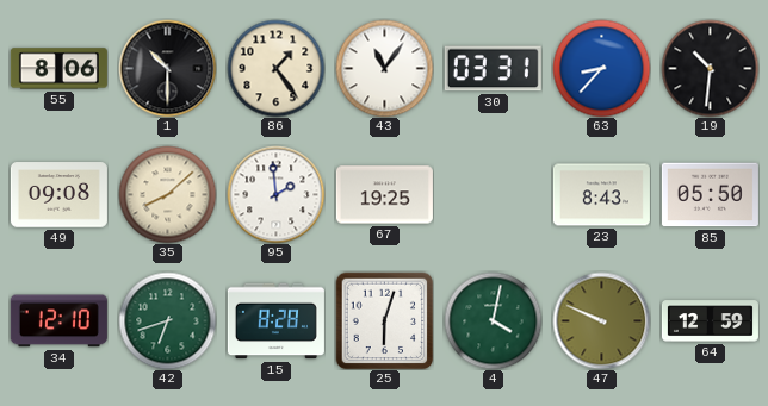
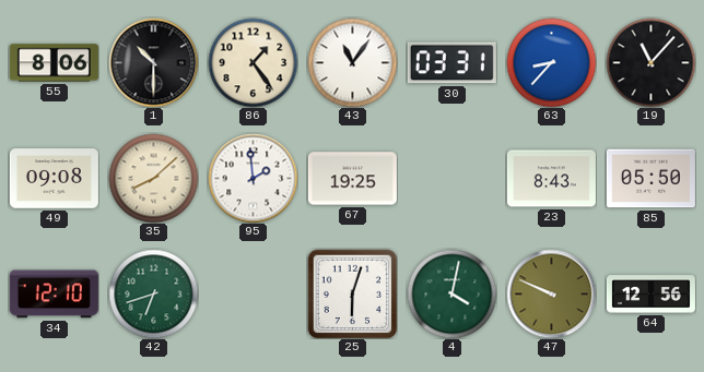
19: 10:31 -> 11:07
15: 8:28 -> none
64: 12:59 -> 12:56
